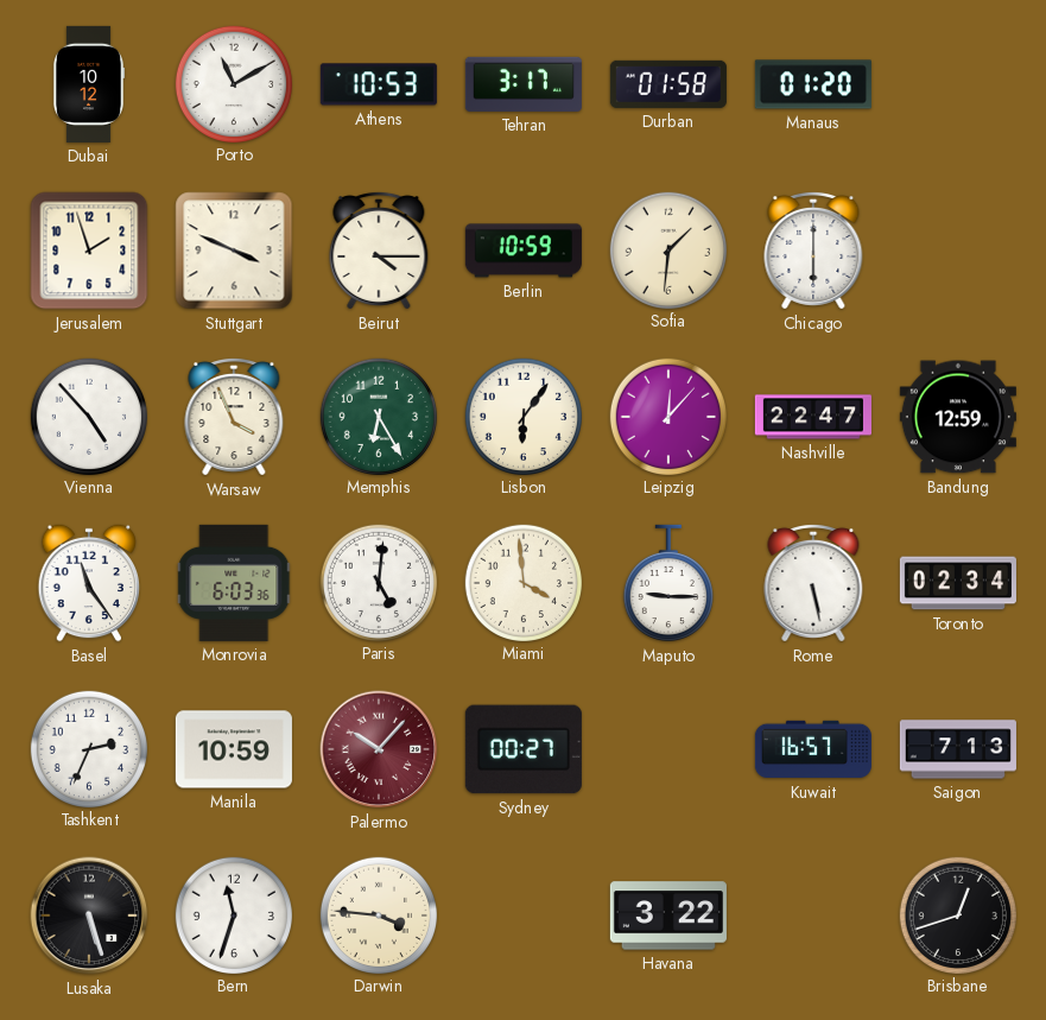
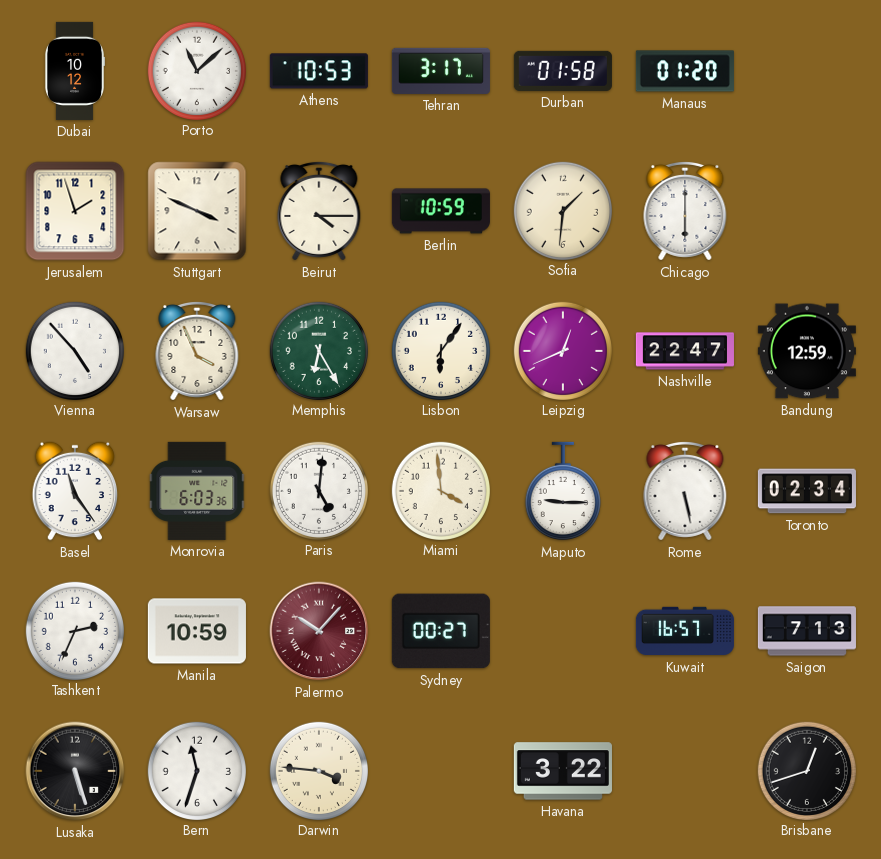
Porto: 11:10 -> 11:08
Leipzig: 12:07 -> 12:41
